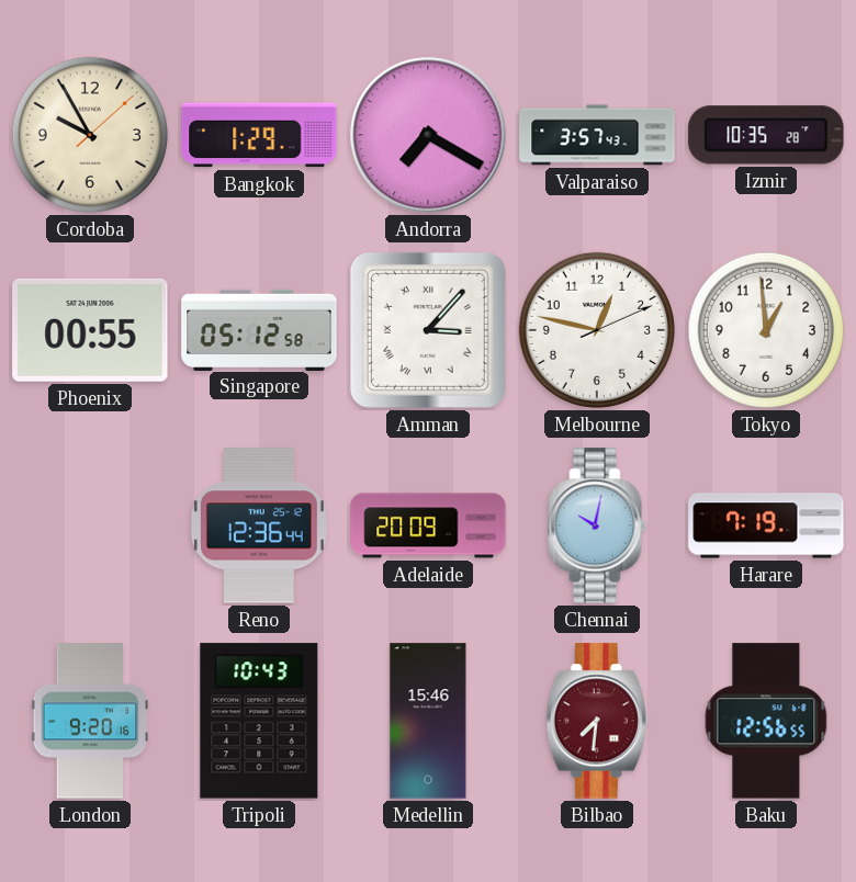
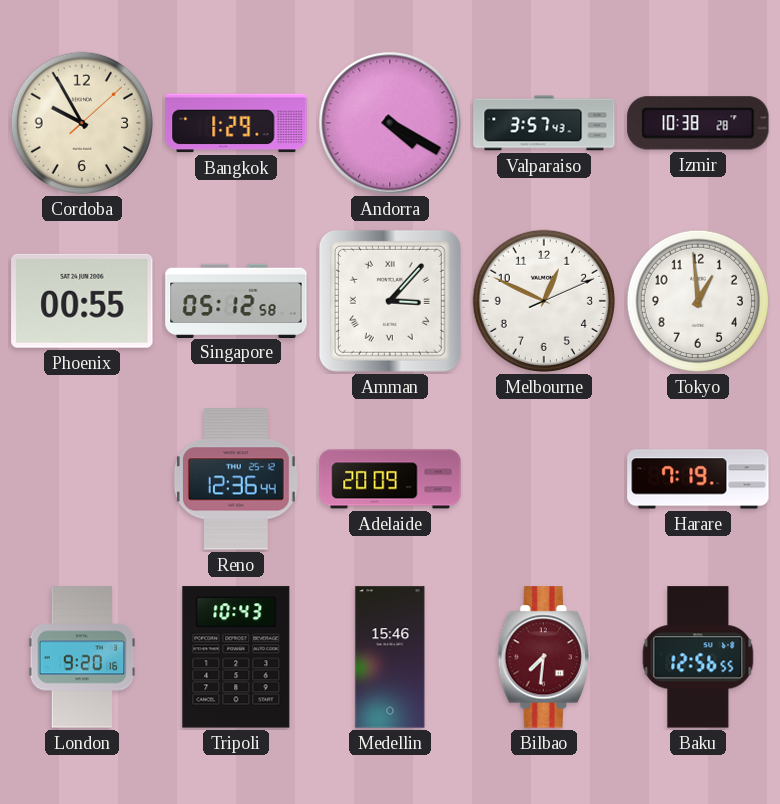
Andorra: 7:20 -> 4:20
Izmir: 10:35 -> 10:38
Melbourne: 12:47 -> 12:49
Chennai: 10:02 -> none
